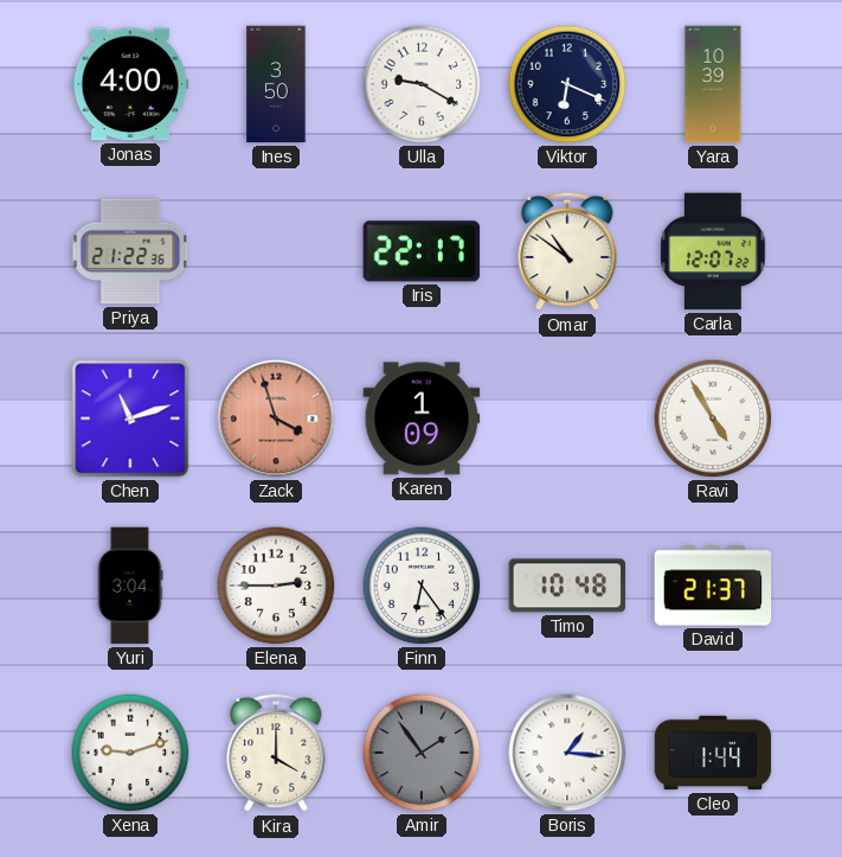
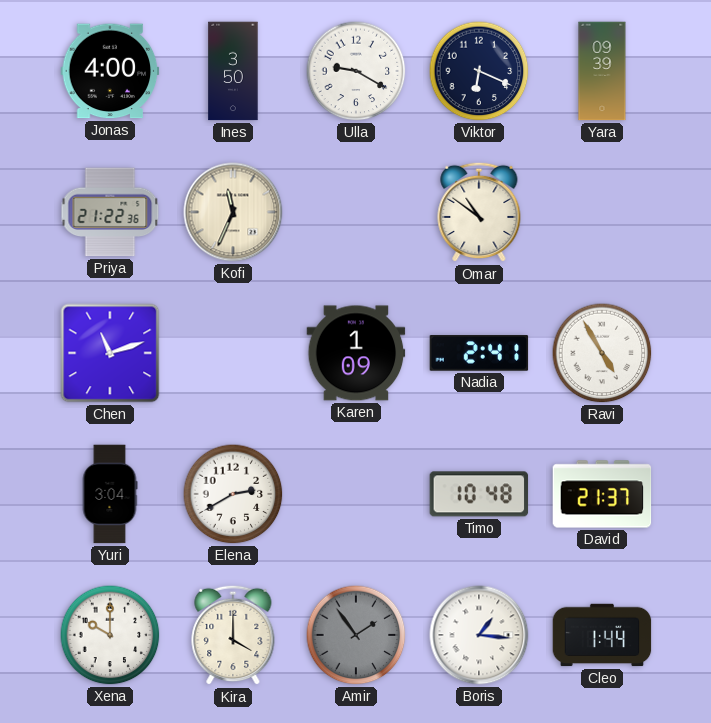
Yara: 10:39 -> 09:39
Kofi: none -> 11:34
Iris: 22:17 -> none
Carla: 12:07 -> none
Zack: 3:57 -> none
Nadia: none -> 2:41
Elena: 2:45 -> 2:40
Finn: 6:24 -> none
Xena: 9:12 -> 10:00
